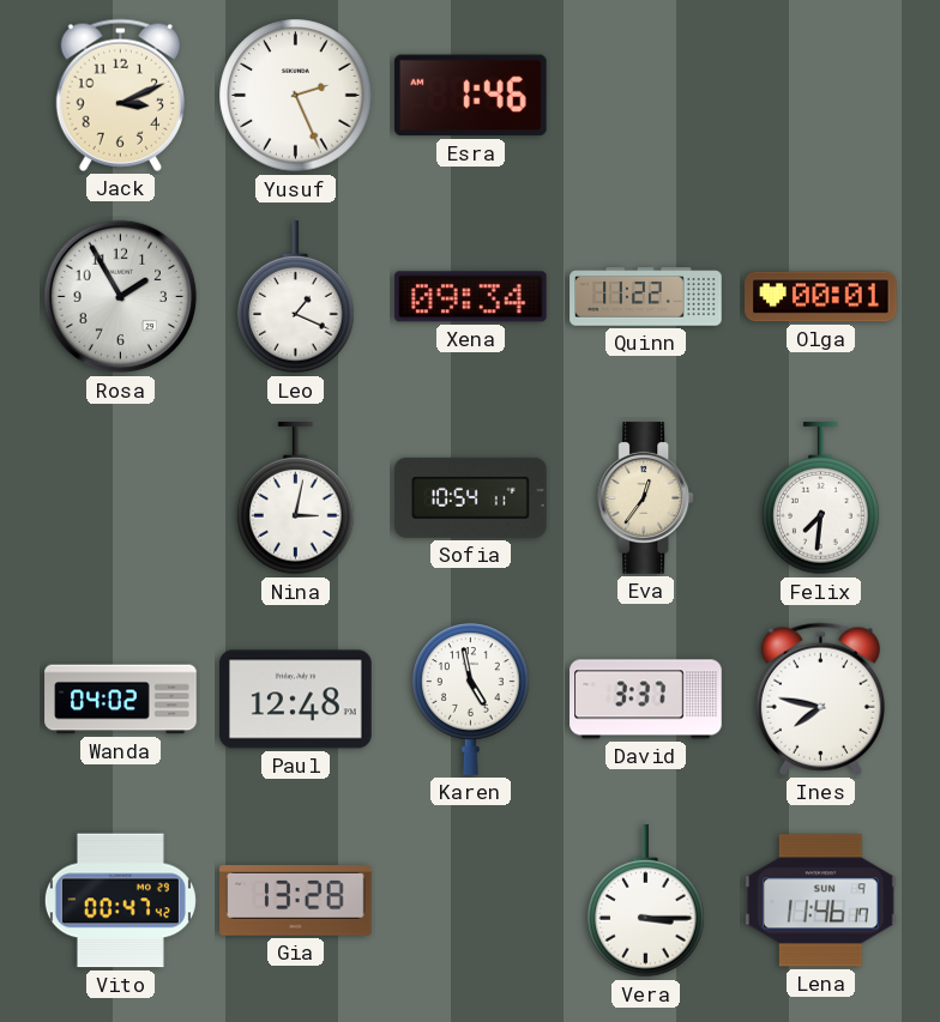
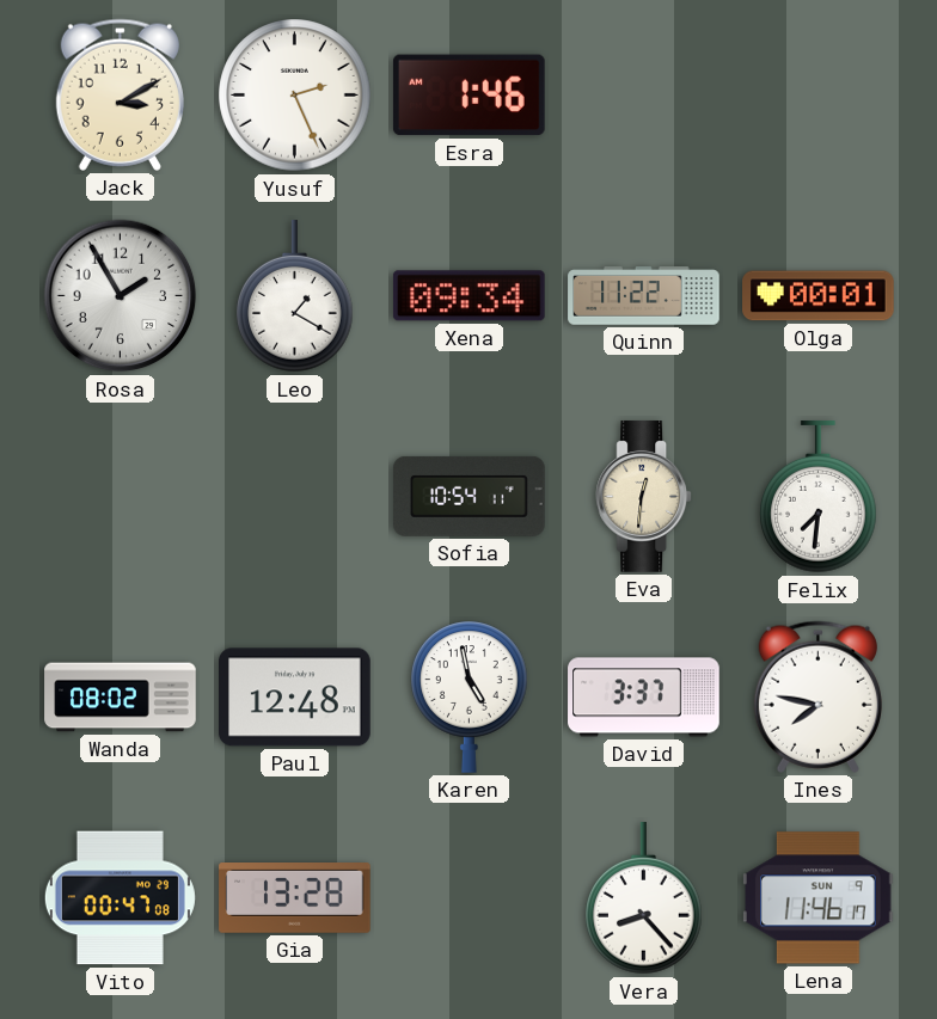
Jack: 3:11 -> 3:10
Leo: 1:19 -> 1:20
Nina: 3:02 -> none
Eva: 12:36 -> 12:31
Wanda: 04:02 -> 08:02
Vito: 00:47:42 -> 00:47:08
Vera: 3:15 -> 8:23
